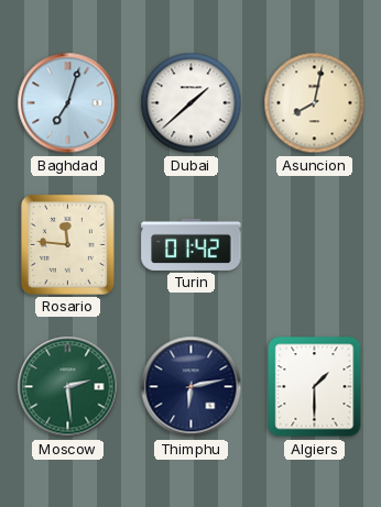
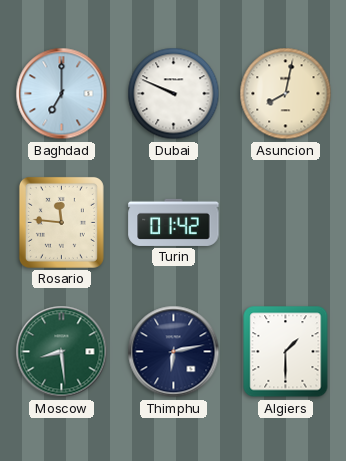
Baghdad: 7:03 -> 7:00
Dubai: 1:38 -> 9:49
Moscow: 2:29 -> 8:29
